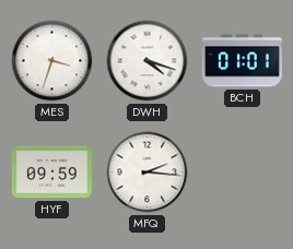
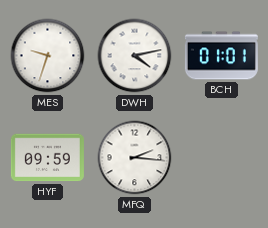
MES: 3:33 -> 9:33
DWH: 4:18 -> 4:13
